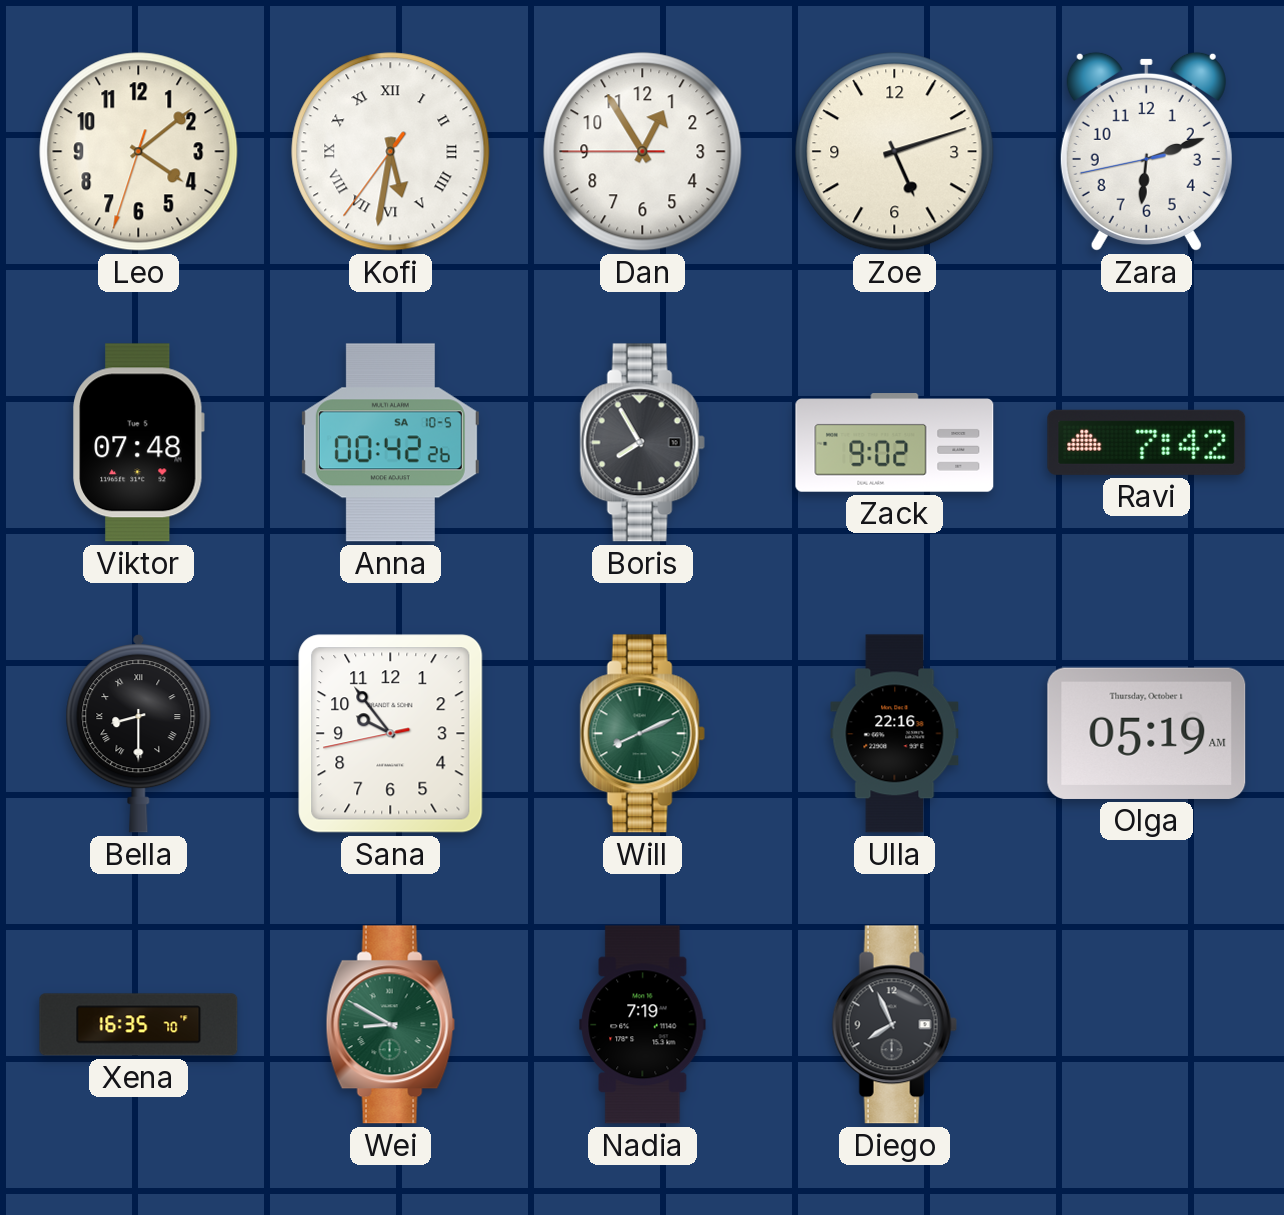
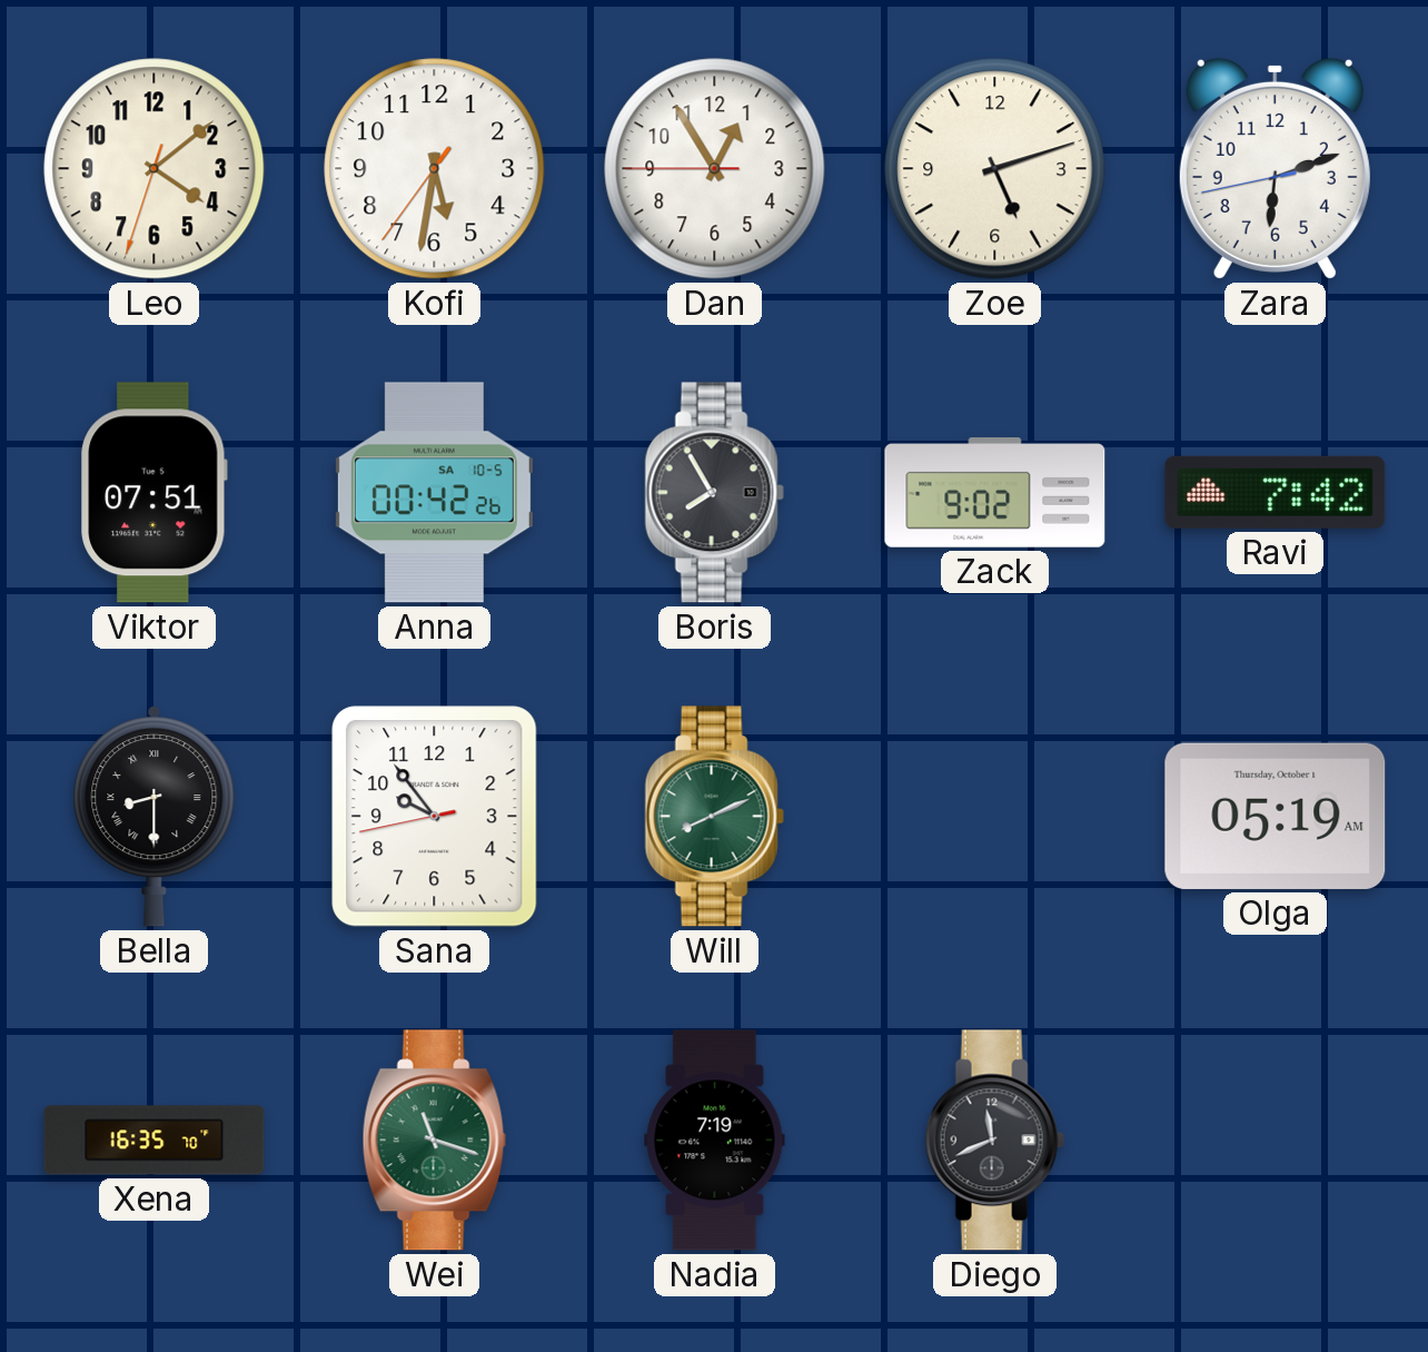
Kofi numerals: Roman -> Arabic
Viktor: 07:48 -> 07:51
Ulla: 22:16 -> none
Wei: 8:50 -> 11:18
Diego: 7:56 -> 11:41
